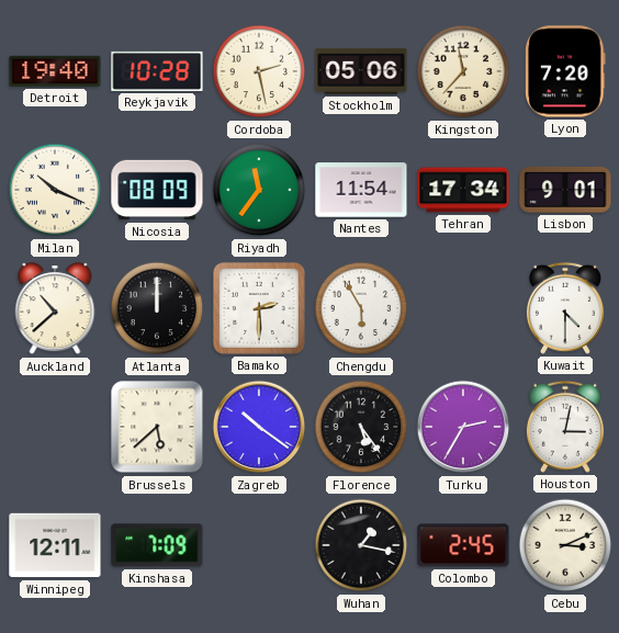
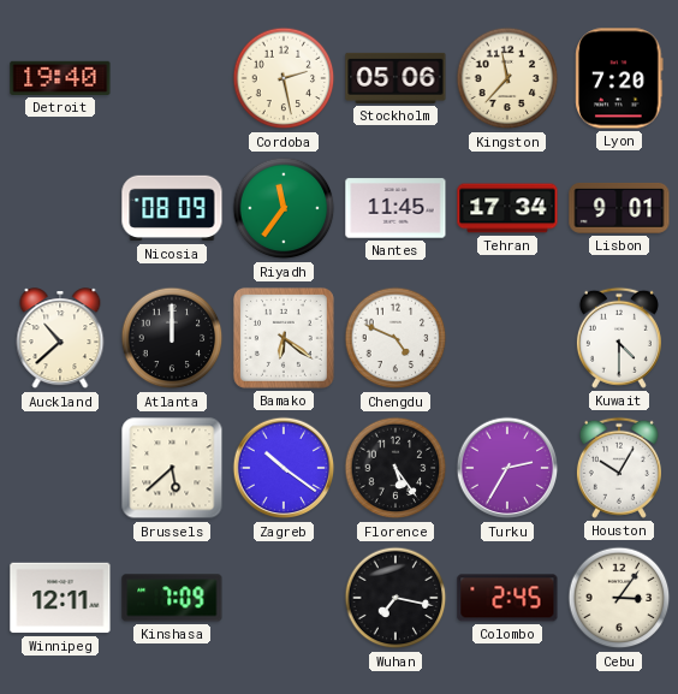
Reykjavik: 10:28 -> none
Milan: 10:19 -> none
Nantes: 11:54 -> 11:45
Bamako: 2:30 -> 6:21
Chengdu: 5:55 -> 4:49
Houston: 3:02 -> 10:05
Wuhan: 1:17 -> 7:17
Cebu: 3:11 -> 3:06
